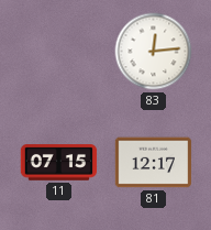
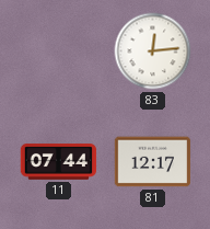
11: 07:15 -> 07:44
